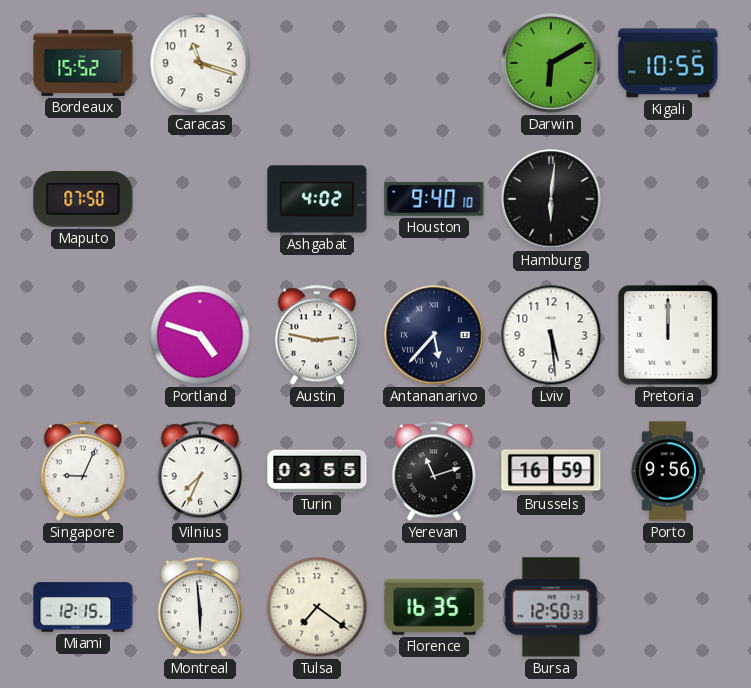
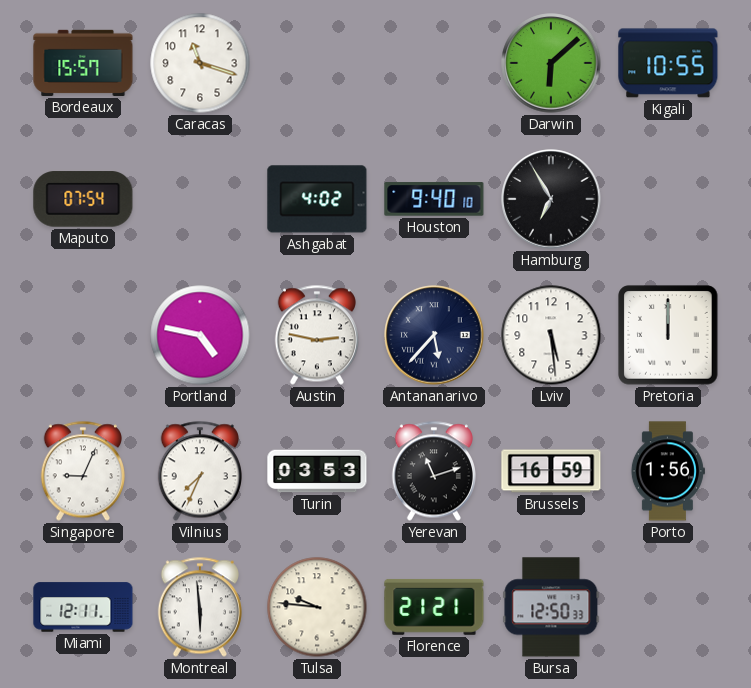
Bordeaux: 15:52 -> 15:57
Darwin: 6:10 -> 6:08
Maputo: 07:50 -> 07:54
Hamburg: 6:01 -> 6:55
Portland: 4:48 -> 4:47
Turin: 03:55 -> 03:53
Porto: 9:56 -> 1:56
Miami: 12:15 -> 12:11
Tulsa: 7:21 -> 9:46
Florence: 16:35 -> 21:21
